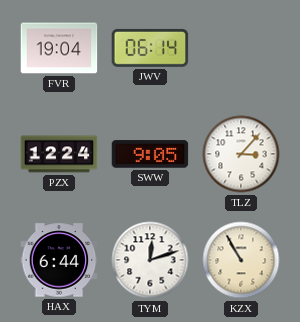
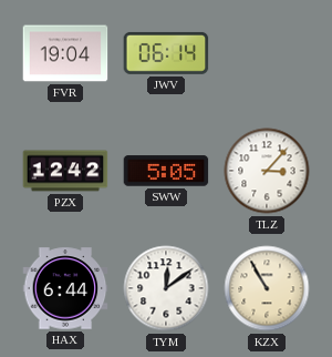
PZX: 12:24 -> 12:42
SWW: 9:05 -> 5:05
TYM: 12:12 -> 12:09
